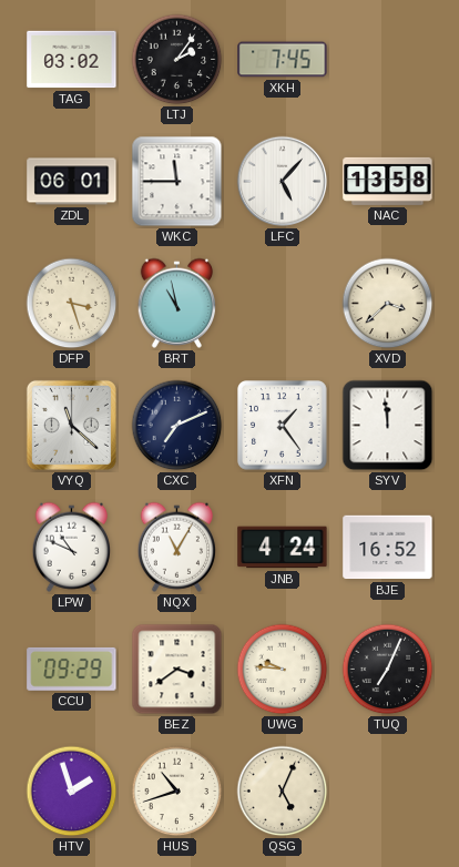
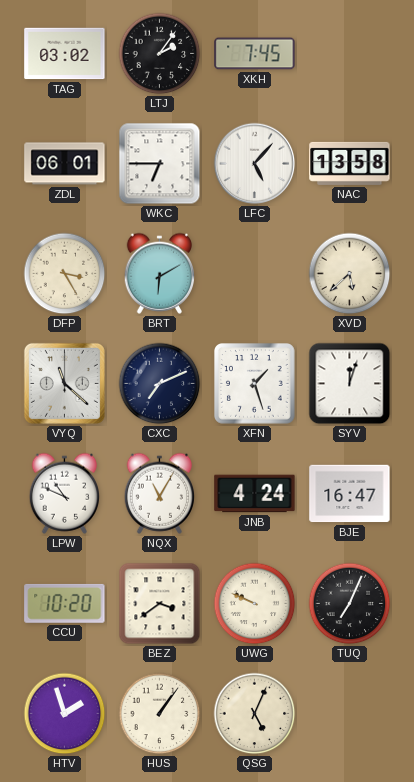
WKC: 11:45 -> 6:45
DFP: 3:27 -> 3:25
BRT: 10:58 -> 6:10
XVD: 3:38 -> 5:38
XFN: 1:24 -> 1:27
SYV: 11:59 -> 12:03
BJE: 16:52 -> 16:47
CCU: 09:29 -> 10:20
UWG: 9:46 -> 9:49
HUS: 10:42 -> 1:06
